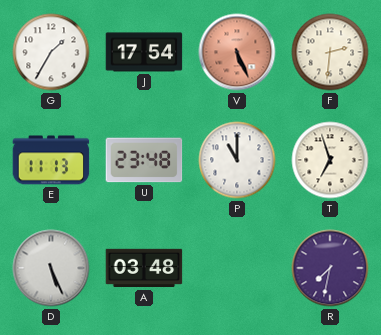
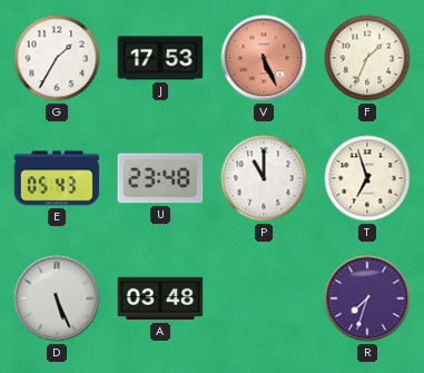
J: 17:54 -> 17:53
F: 2:31 -> 1:34
E: 11:13 -> 05:43
R: 7:32 -> 7:33
